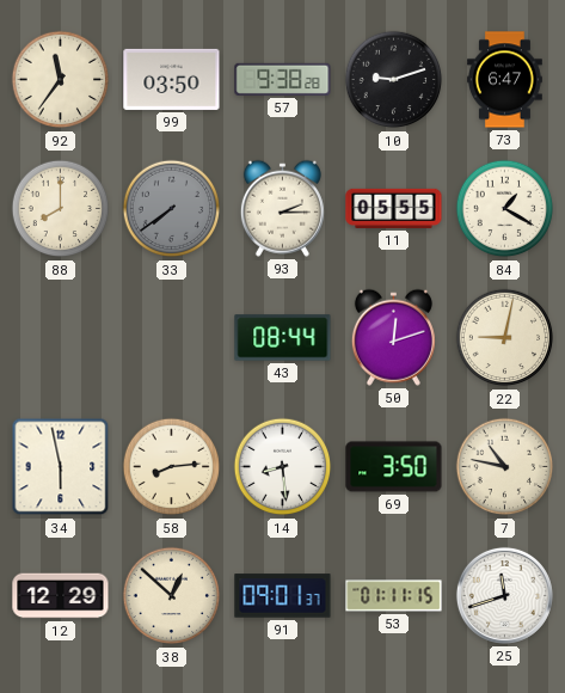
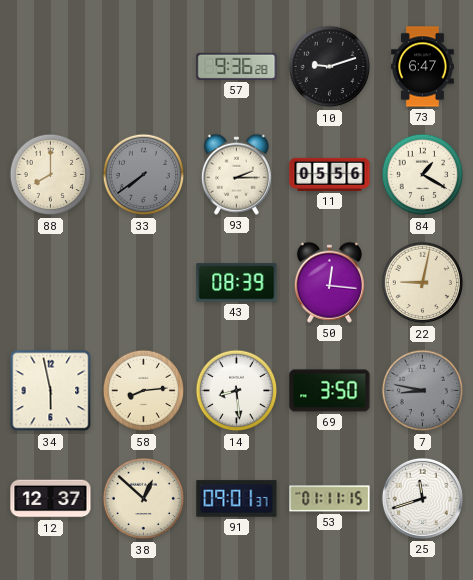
92: 11:36 -> none
99: 03:50 -> none
57: 9:38 -> 9:36
11: 05:55 -> 05:56
43: 08:44 -> 08:39
50: 12:12 -> 12:16
7: 10:47 -> 8:47
7 dial: cream -> grey
12: 12:29 -> 12:37
